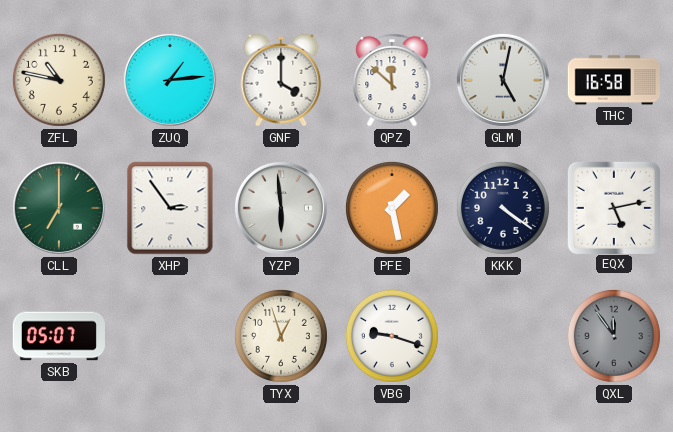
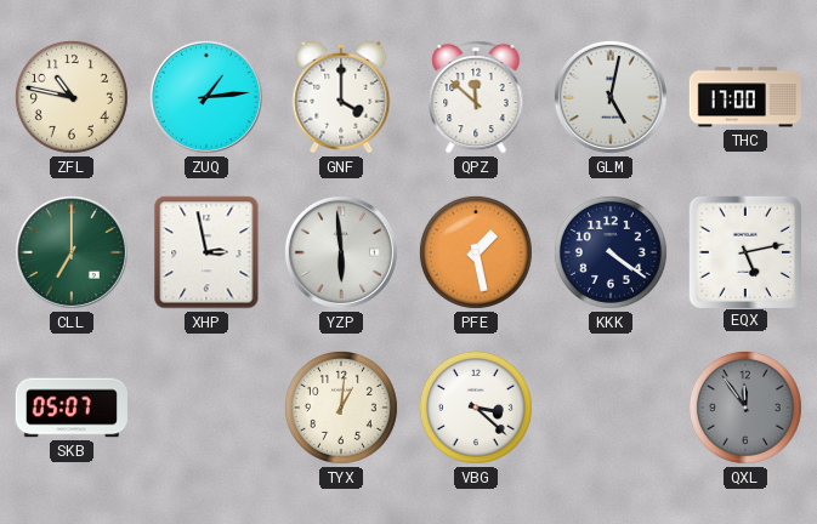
THC: 16:58 -> 17:00
XHP: 2:54 -> 2:58
TYX: 12:57 -> 1:01
VBG: 9:18 -> 3:22
